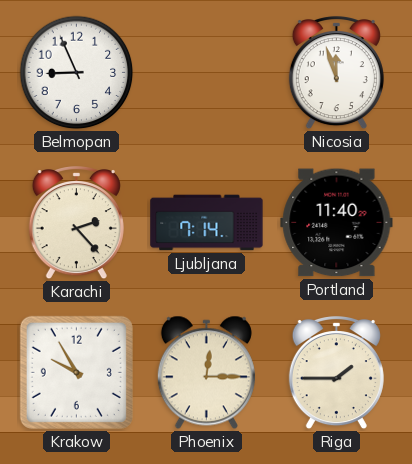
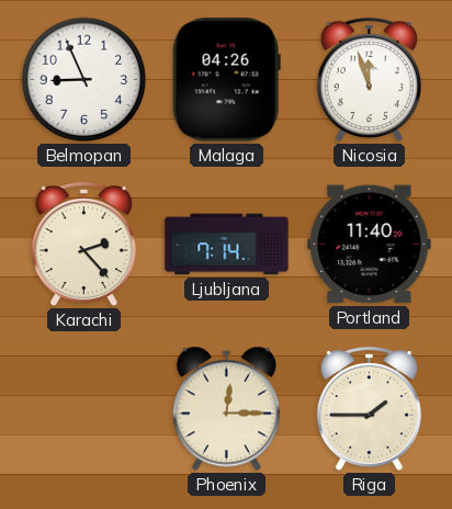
Malaga: none -> 04:26
Krakow: 9:55 -> none
